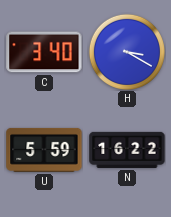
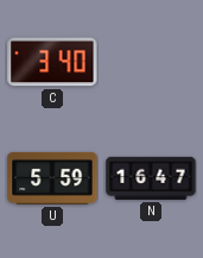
H: 3:20 -> none
N: 16:22 -> 16:47
